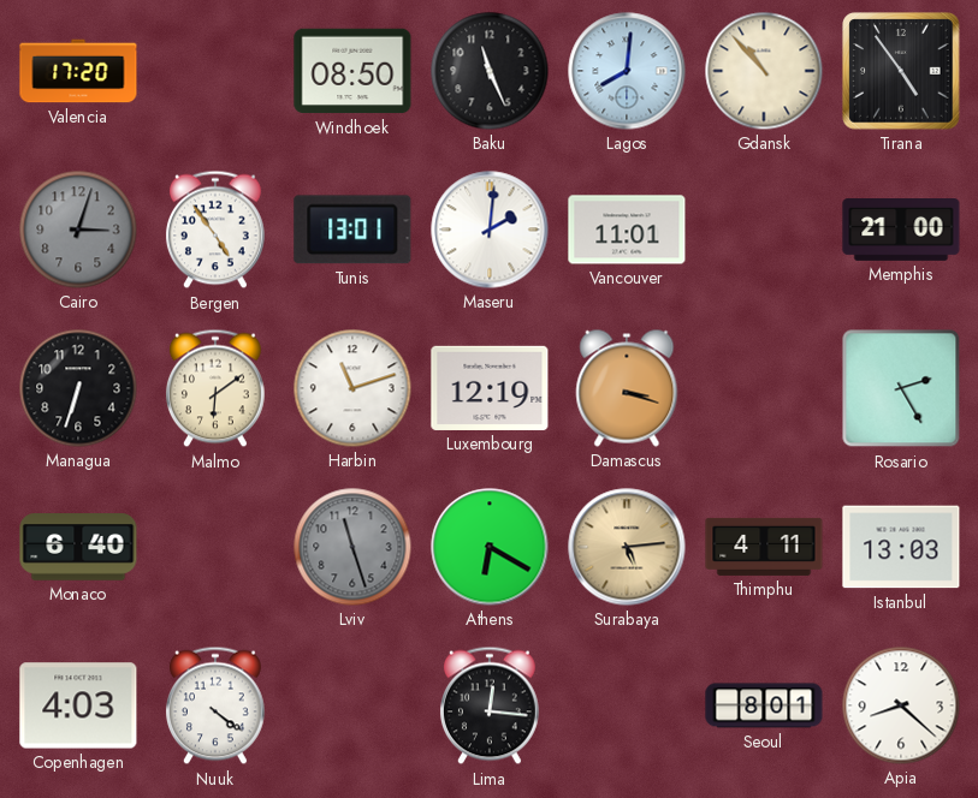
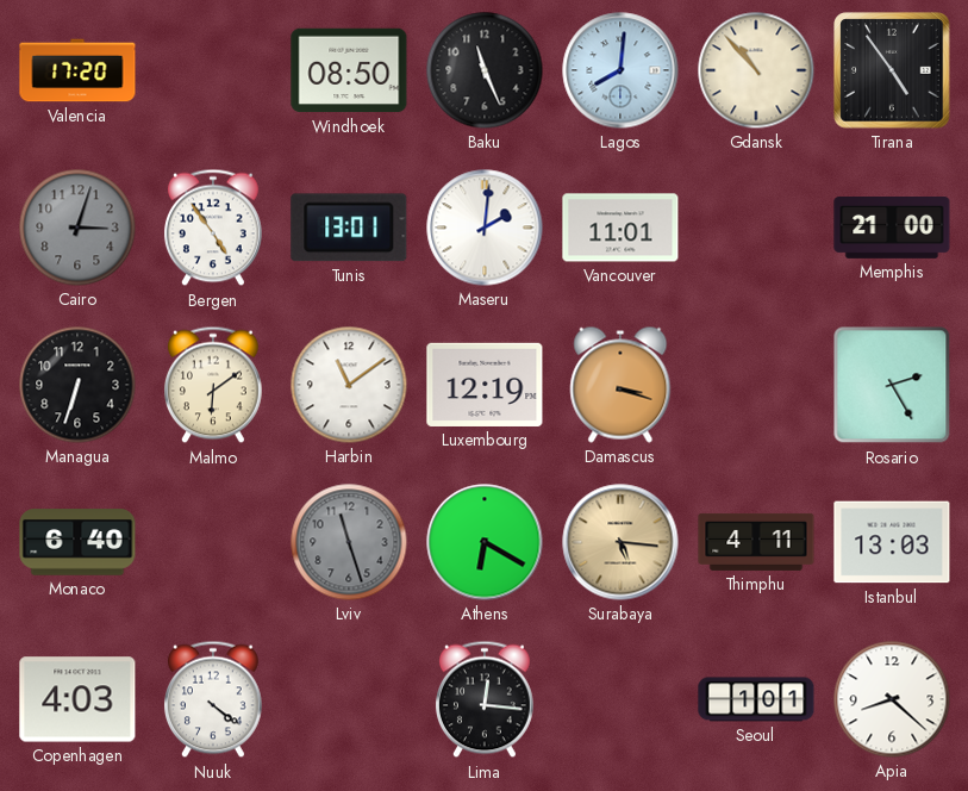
Harbin: 11:12 -> 11:09
Surabaya: 5:14 -> 5:16
Seoul: 8:01 -> 1:01
